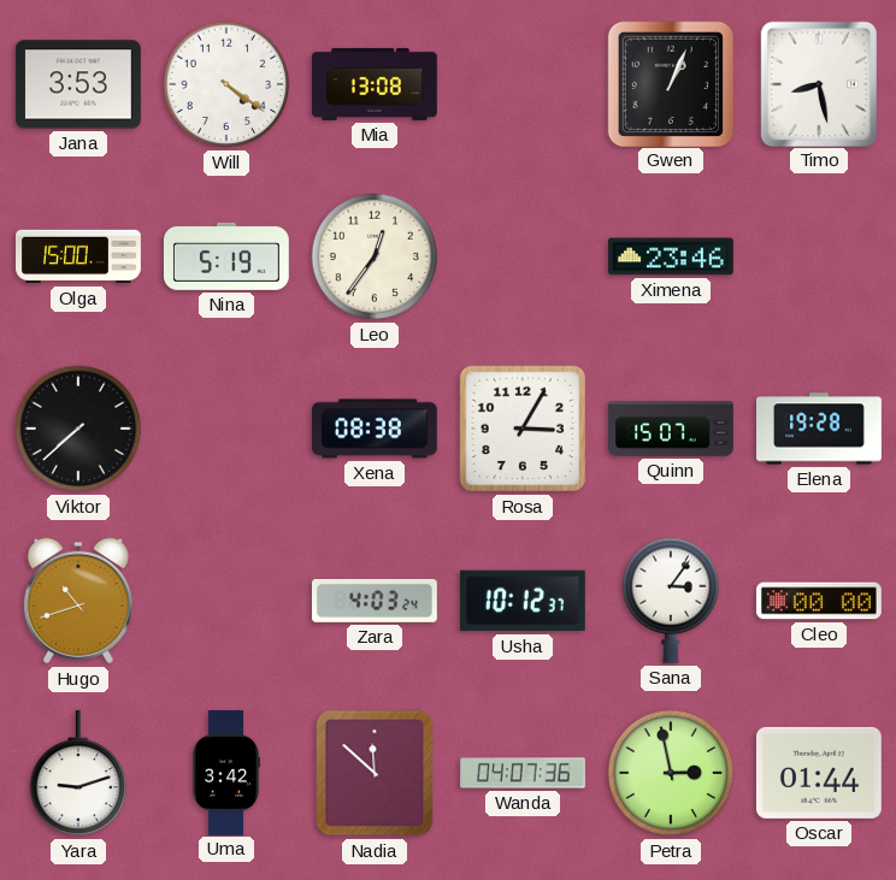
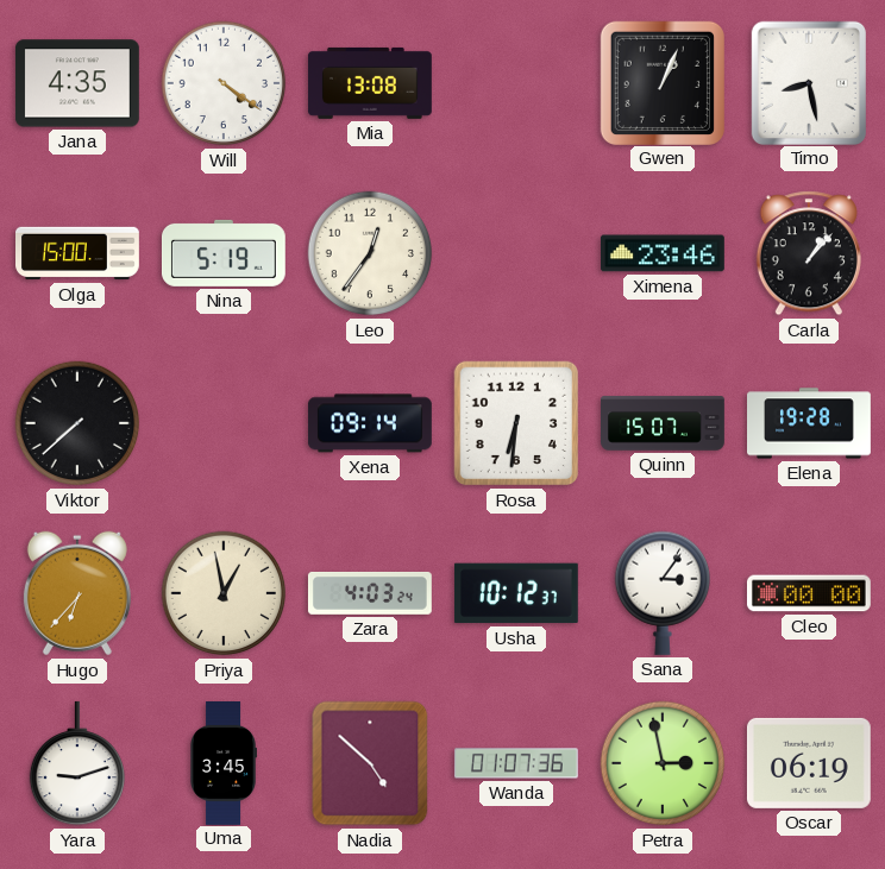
Jana: 3:53 -> 4:35
Carla: none -> 1:07
Xena: 08:38 -> 09:14
Rosa: 3:05 -> 6:31
Hugo: 10:42 -> 6:37
Priya: none -> 12:58
Uma: 3:42 -> 3:45
Nadia: 11:52 -> 4:52
Wanda: 04:07 -> 01:07
Oscar: 01:44 -> 06:19
